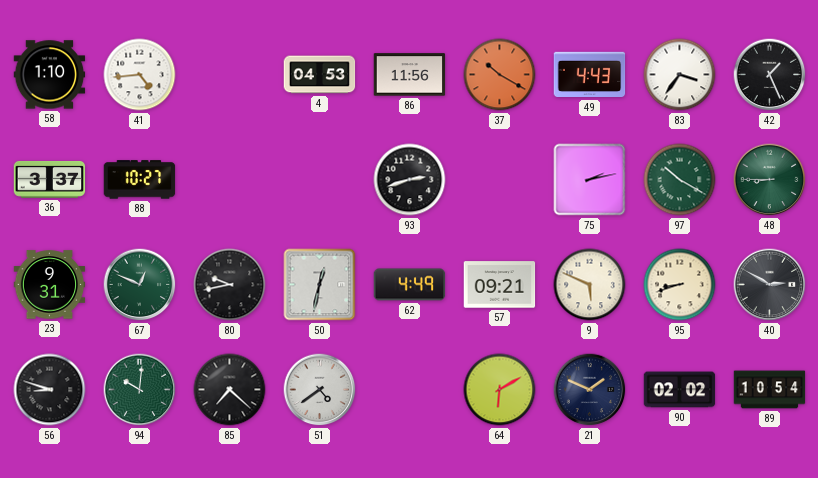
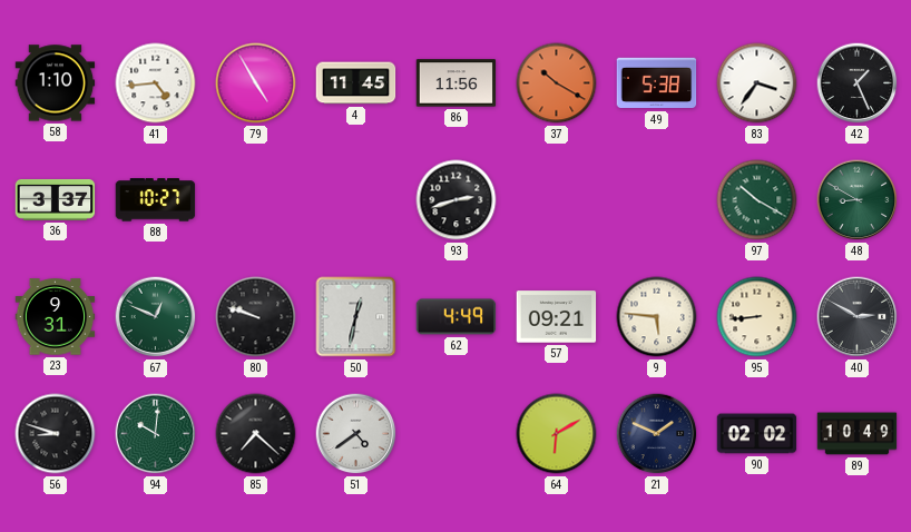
79: none -> 4:55
4: 04:53 -> 11:45
49: 4:43 -> 5:38
75: 2:13 -> none
48: 8:45 -> 8:50
80: 9:43 -> 9:48
9: 5:49 -> 5:46
95: 8:42 -> 8:44
89: 10:54 -> 10:49
